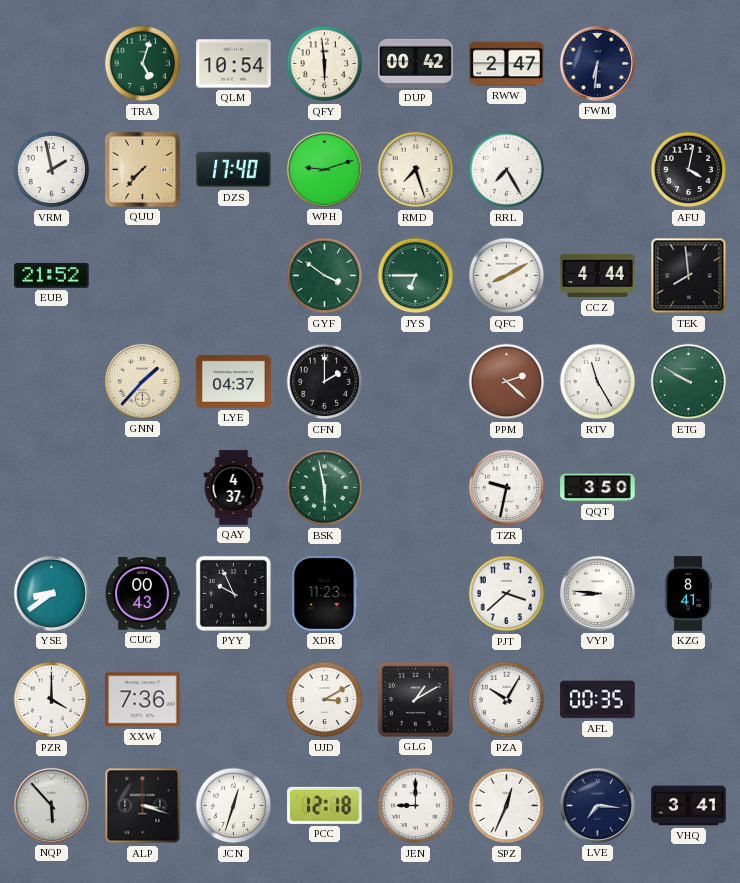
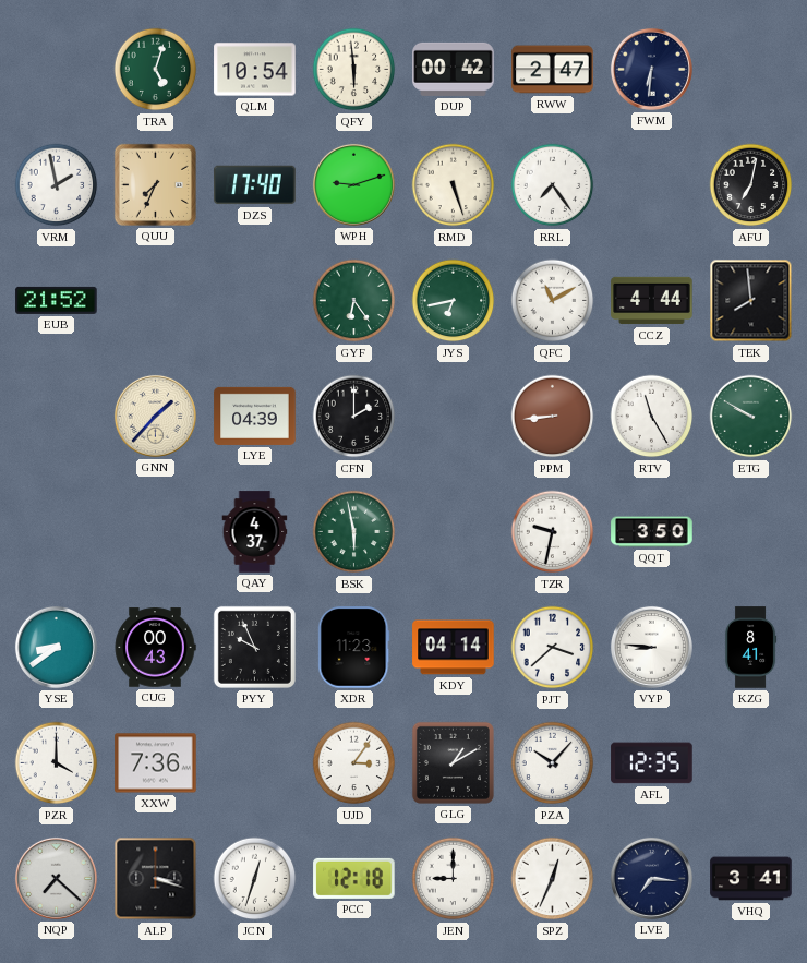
QUU: 7:37 -> 7:34
RMD: 7:27 -> 5:27
RRL: 7:25 -> 7:24
AFU: 4:02 -> 7:02
GYF: 3:51 -> 6:24
JYS: 6:45 -> 6:43
QFC: 8:10 -> 11:10
LYE: 04:37 -> 04:39
PPM: 2:22 -> 8:44
KDY: none -> 04:14
UJD: 3:10 -> 3:06
PZA: 10:05 -> 10:07
AFL: 00:35 -> 12:35
NQP: 5:53 -> 7:22
